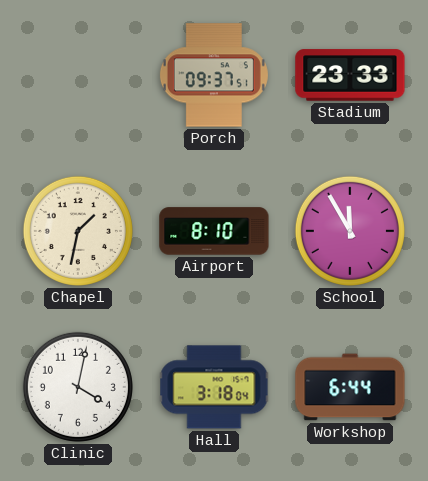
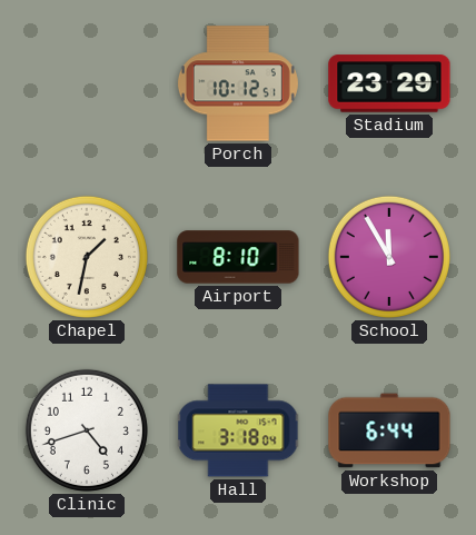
Porch: 09:37 -> 10:12
Stadium: 23:33 -> 23:29
Clinic: 4:02 -> 4:42
